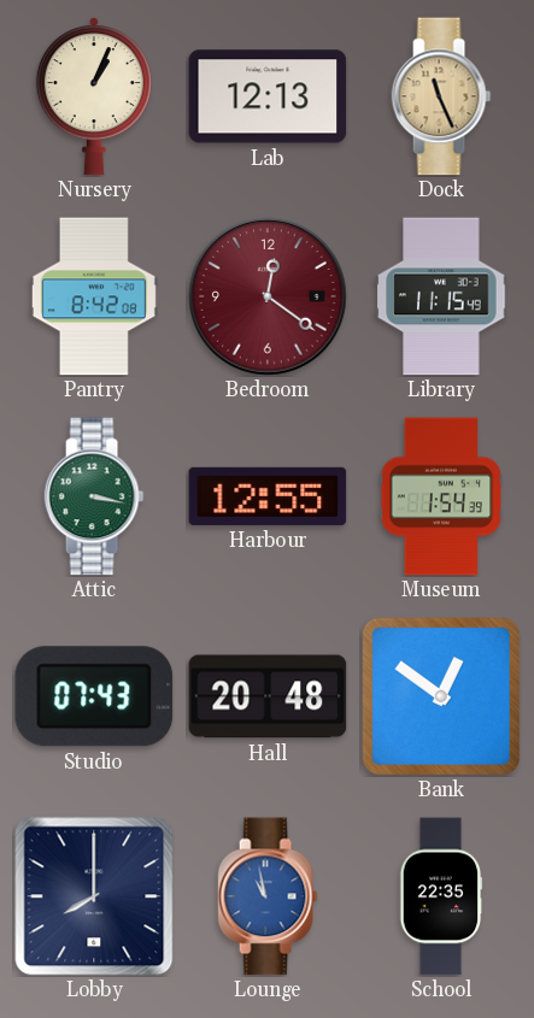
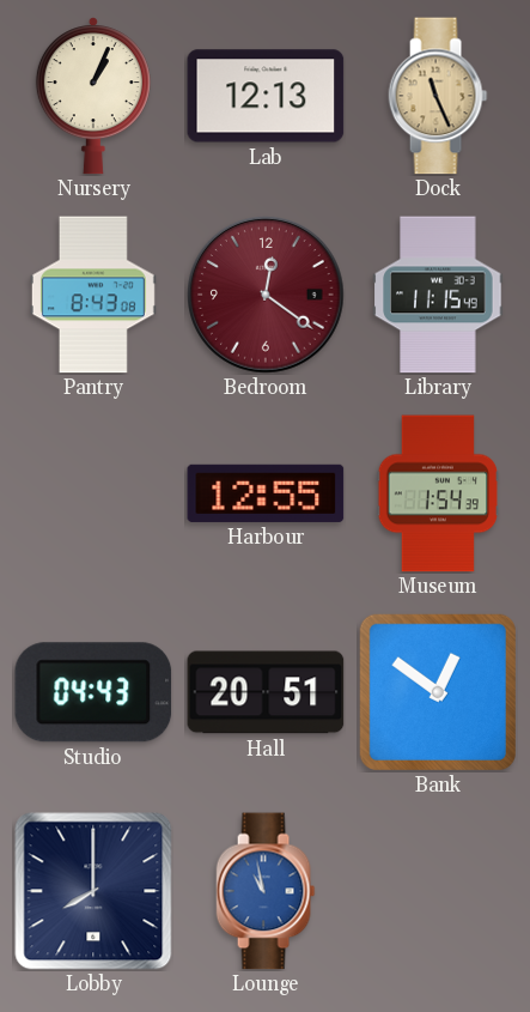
Pantry: 8:42 -> 8:43
Attic: 3:17 -> none
Studio: 07:43 -> 04:43
Hall: 20:48 -> 20:51
School: 22:35 -> none
